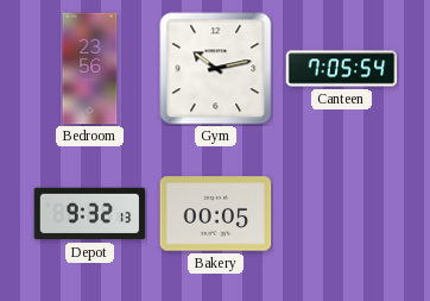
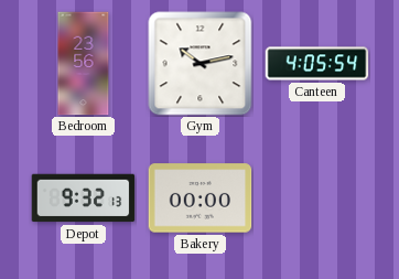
Canteen: 7:05 -> 4:05
Bakery: 00:05 -> 00:00
